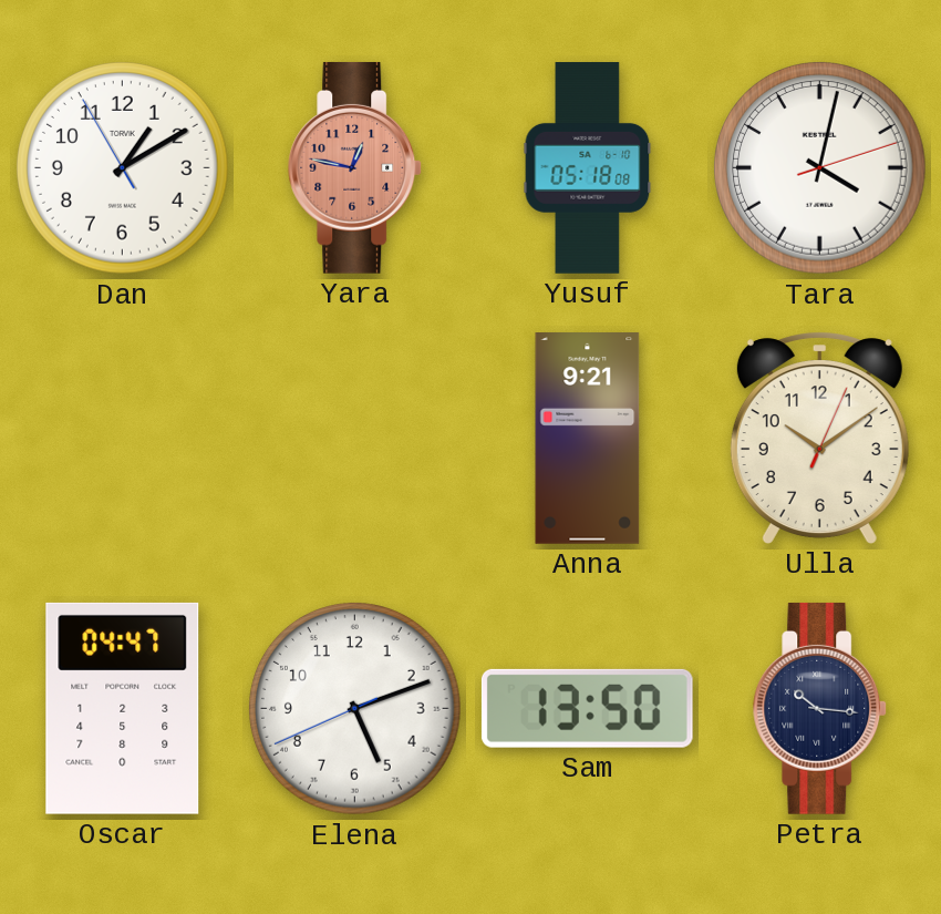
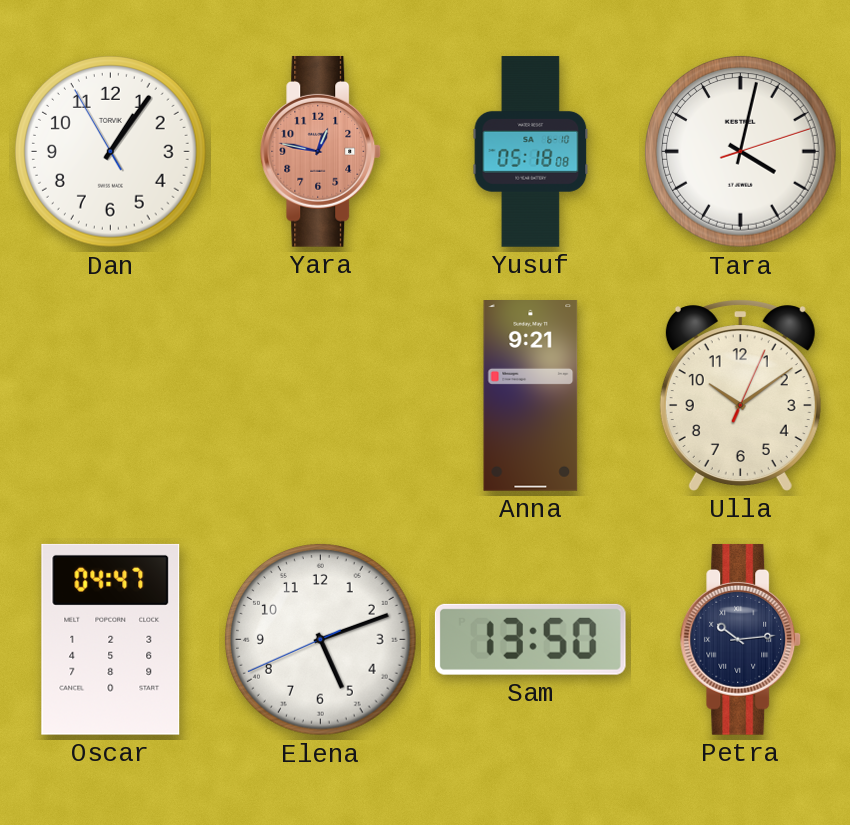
Dan: 1:09 -> 1:05
Petra: 10:16 -> 10:14
